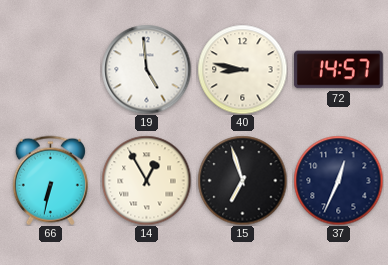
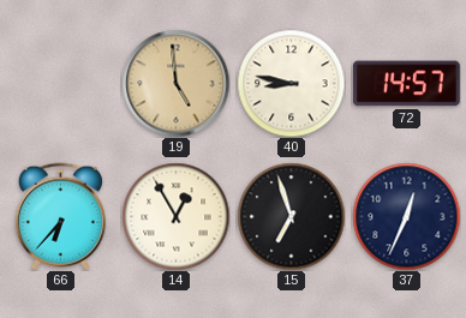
19 dial: white -> champagne
66: 6:32 -> 6:37
